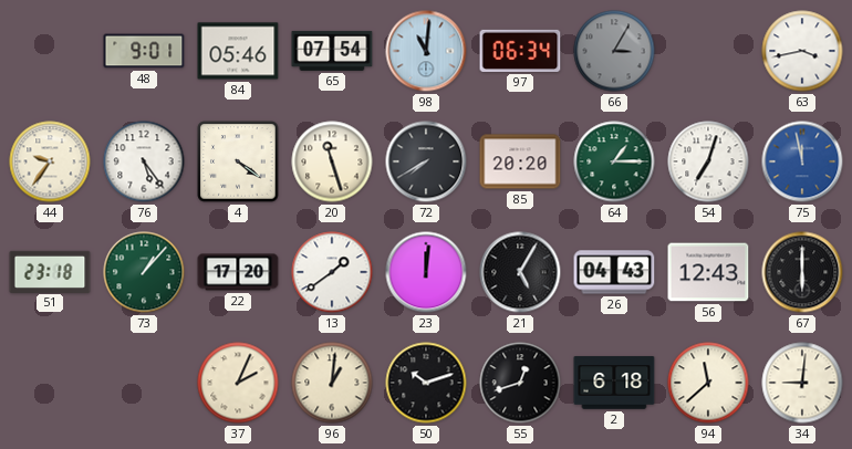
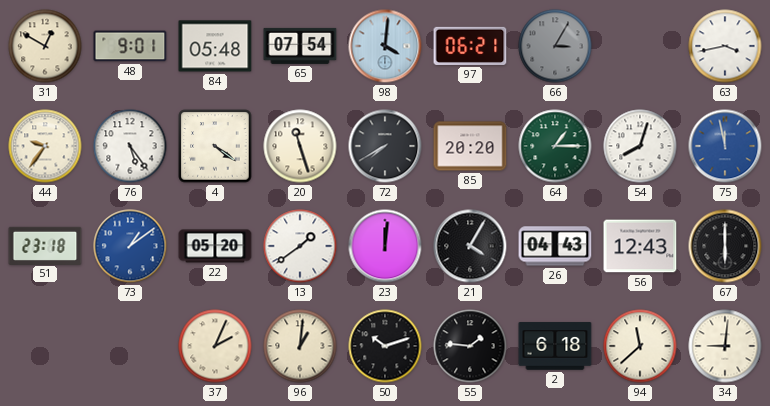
31: none -> 12:50
84: 05:46 -> 05:48
98: 11:01 -> 4:01
97: 06:34 -> 06:21
54: 7:03 -> 8:03
73: 1:07 -> 1:09
73 dial: green -> blue
22: 17:20 -> 05:20
21: 5:05 -> 4:05
55: 12:42 -> 1:46
